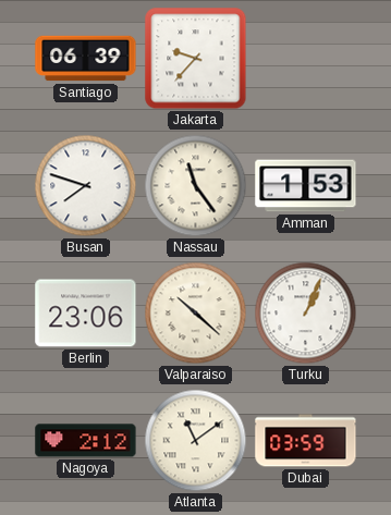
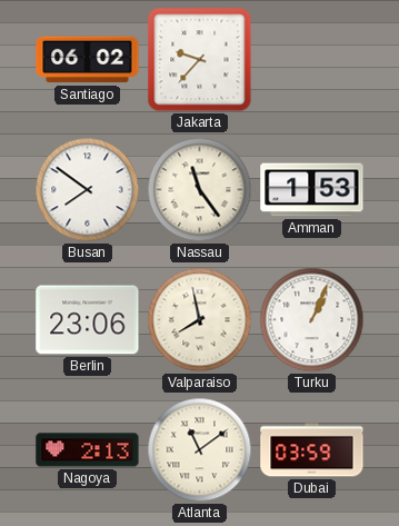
Santiago: 06:39 -> 06:02
Busan: 7:48 -> 7:51
Valparaiso: 10:22 -> 7:58
Nagoya: 2:12 -> 2:13
